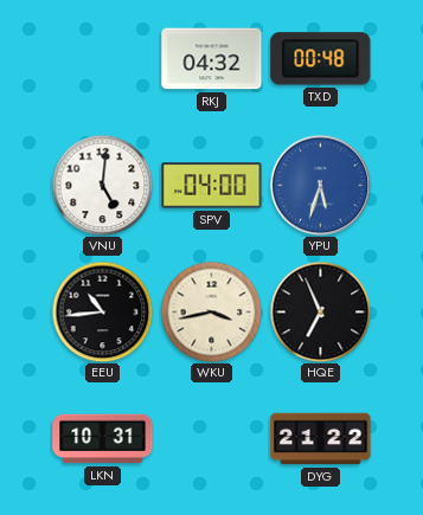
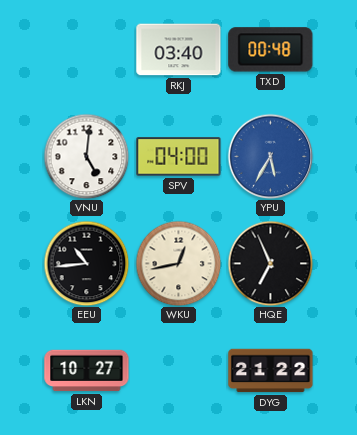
RKJ: 04:32 -> 03:40
YPU: 5:33 -> 5:35
WKU: 3:43 -> 12:43
LKN: 10:31 -> 10:27
